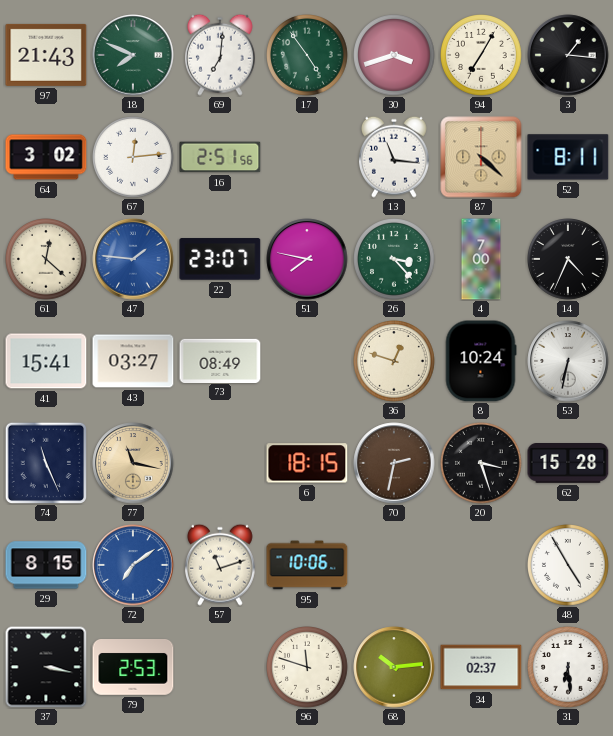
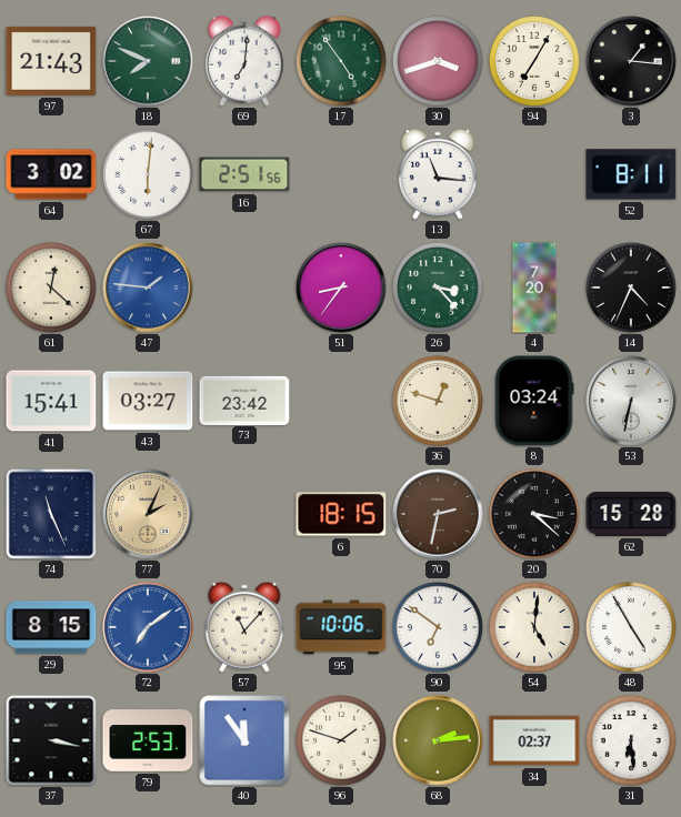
67: 12:14 -> 6:01
87: 4:22 -> none
22: 23:07 -> none
51: 7:47 -> 8:36
4: 7:00 -> 7:20
73: 08:49 -> 23:42
8: 10:24 -> 03:24
77: 11:17 -> 2:04
20: 3:27 -> 3:22
57: 11:12 -> 11:07
90: none -> 6:51
54: none -> 5:01
40: none -> 11:54
96: 11:48 -> 1:48
68: 10:14 -> 2:14
